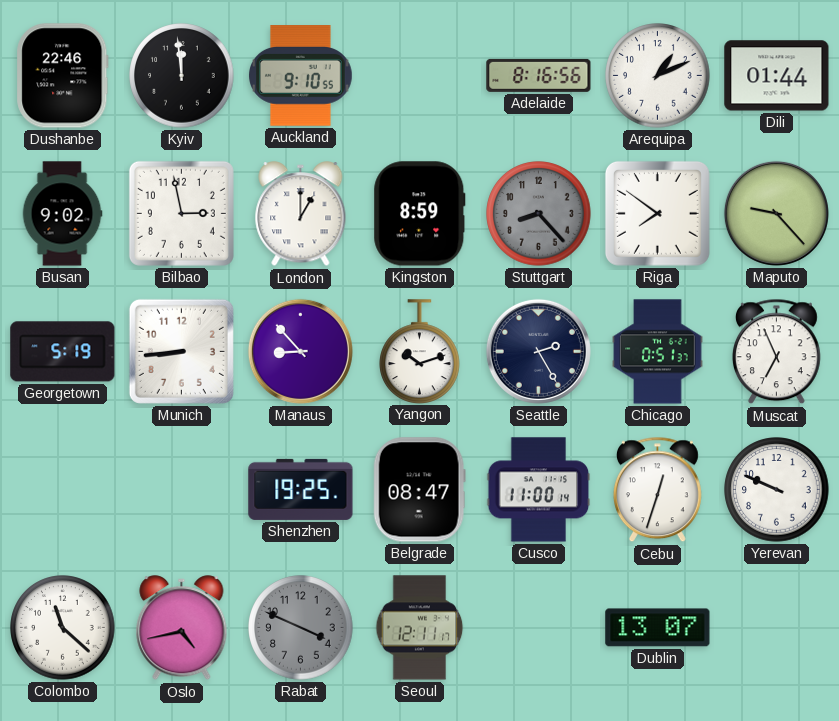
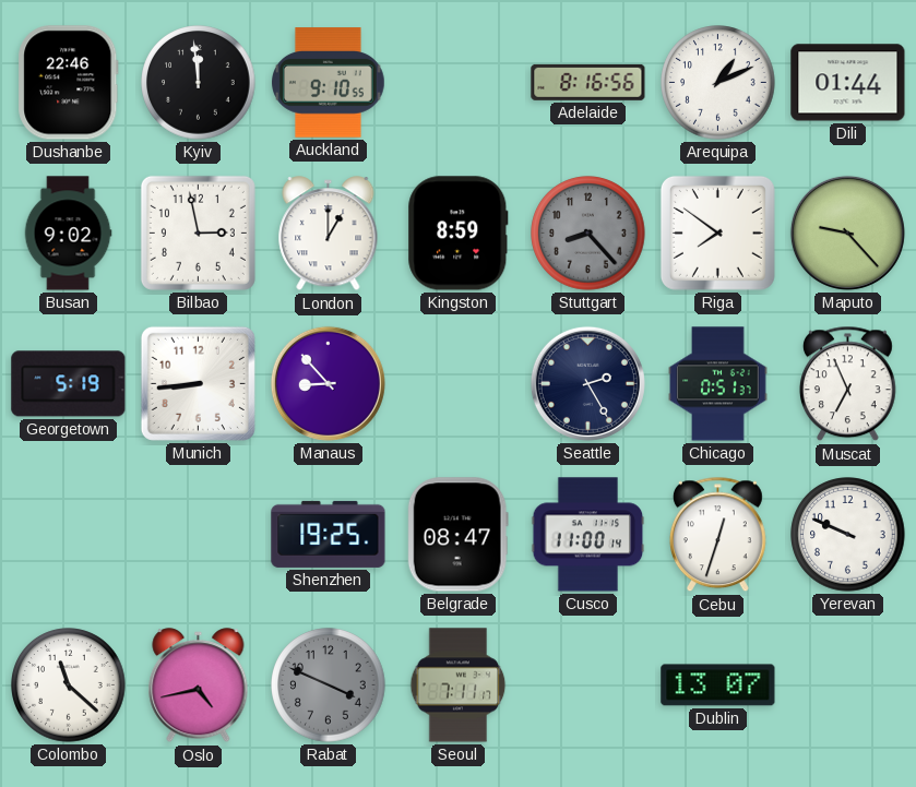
Yangon: 10:12 -> none
Seoul: 12:11 -> 7:11
